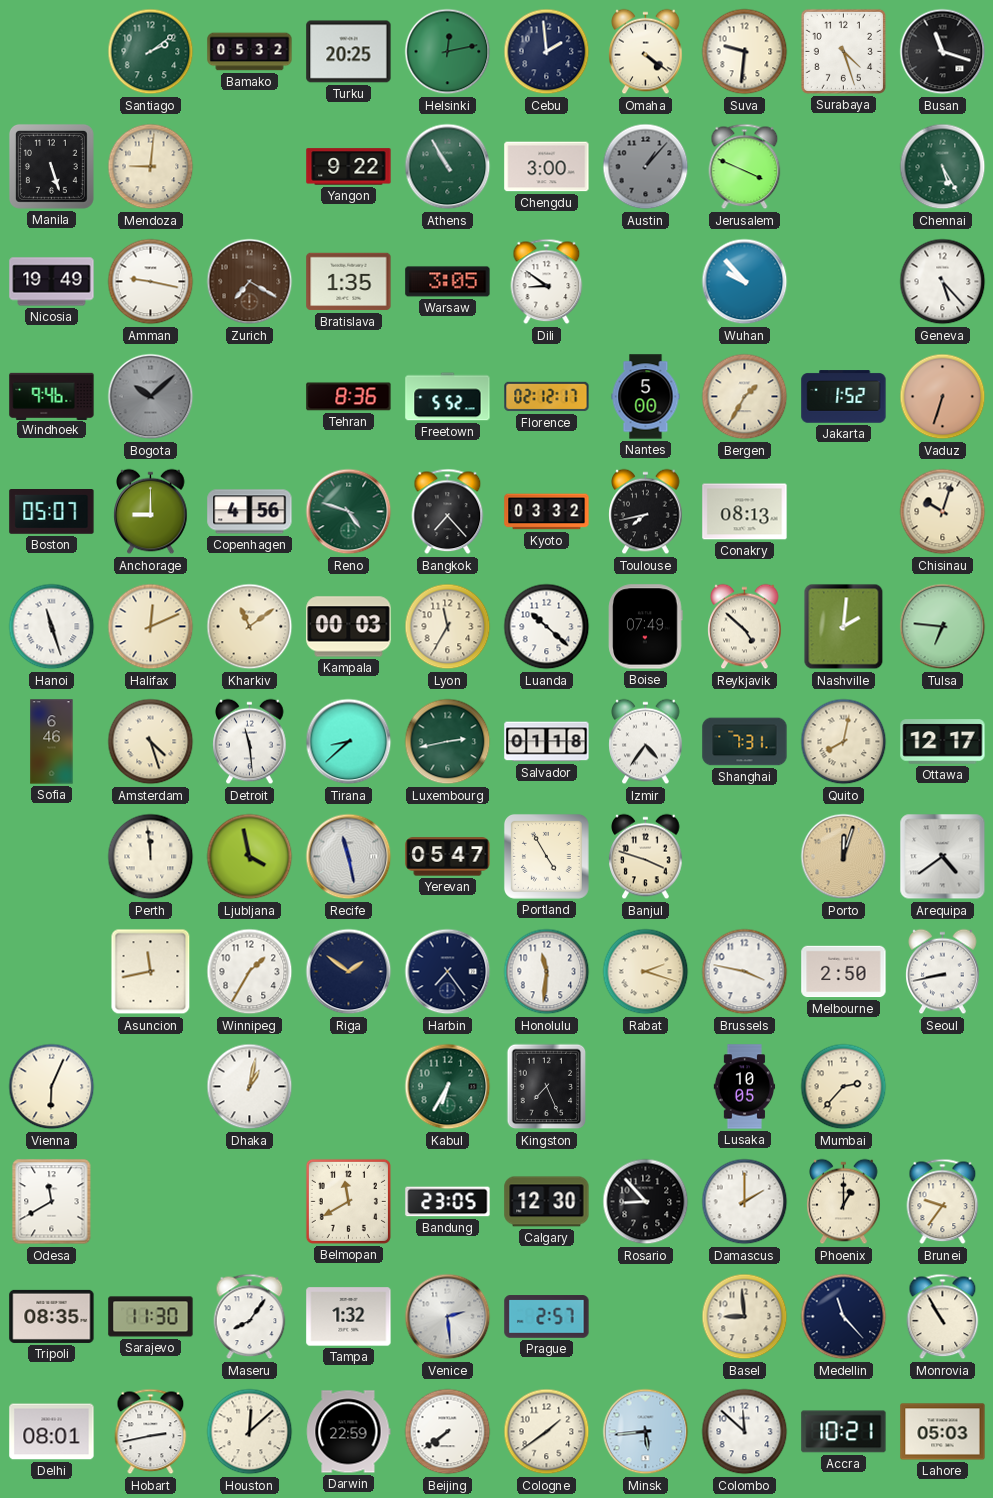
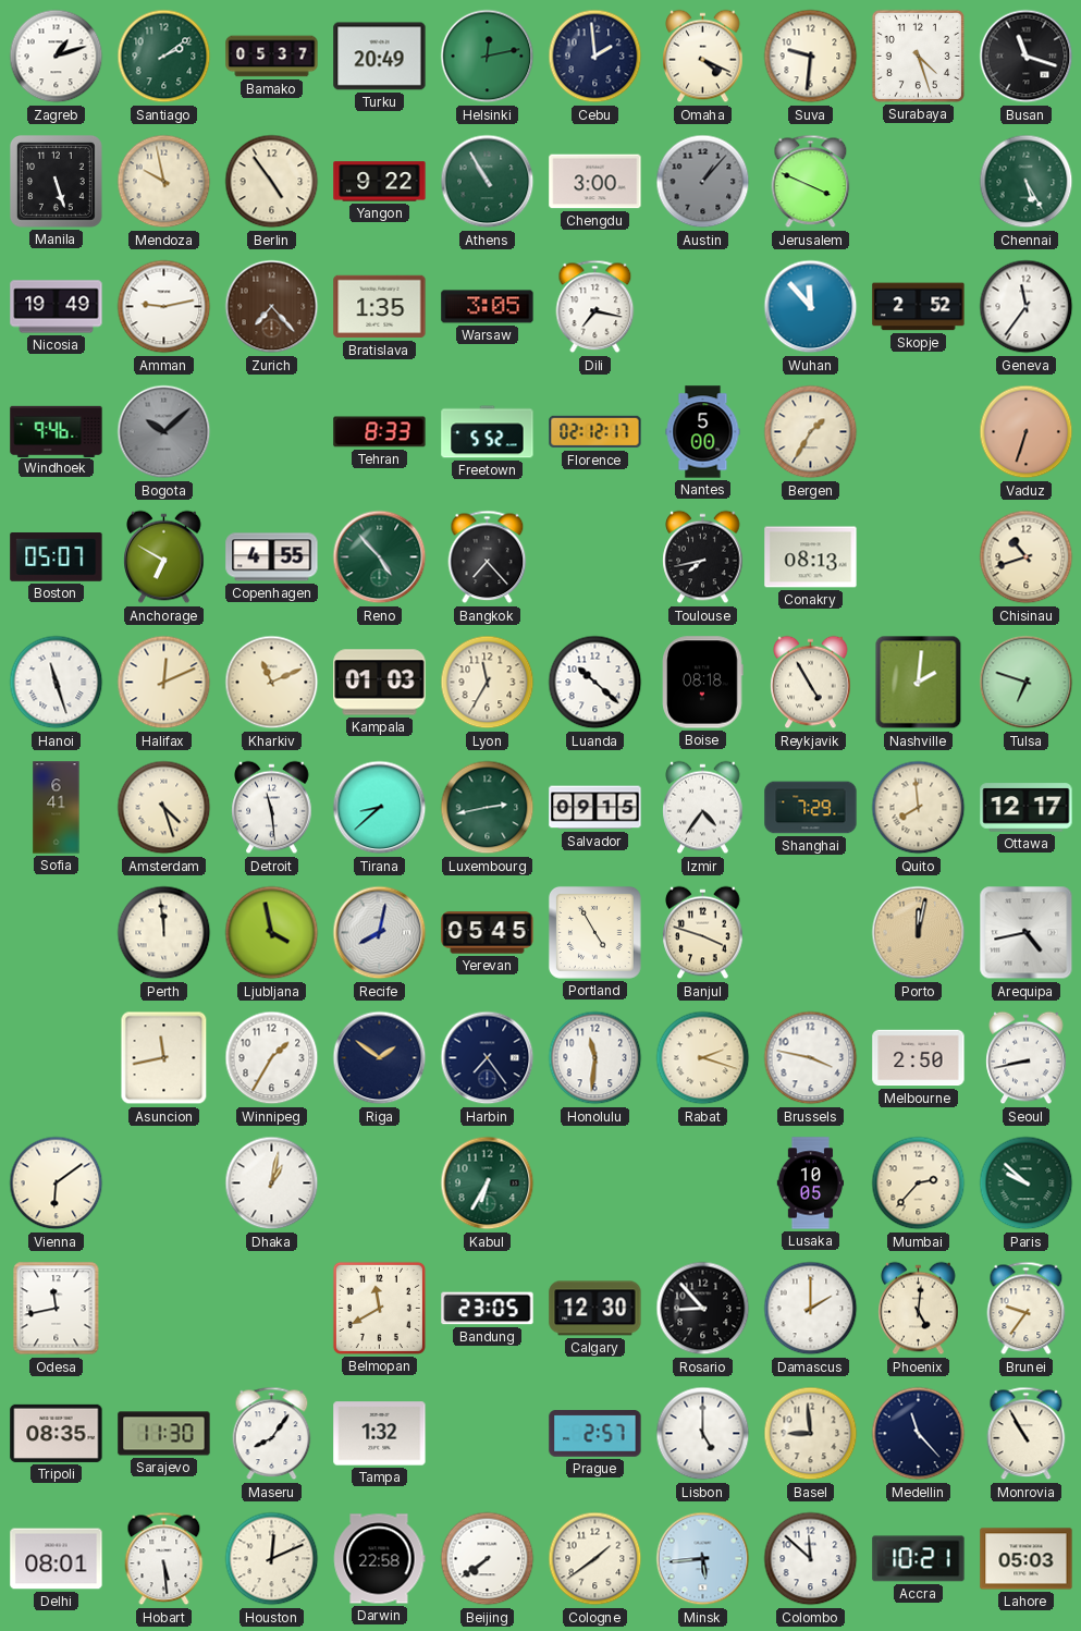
Zagreb: none -> 1:12
Bamako: 05:32 -> 05:37
Turku: 20:25 -> 20:49
Omaha: 4:21 -> 4:19
Mendoza: 9:01 -> 9:58
Berlin: none -> 4:54
Amman: 9:17 -> 9:13
Zurich: 7:20 -> 7:23
Dili: 8:51 -> 7:17
Wuhan: 9:53 -> 11:53
Skopje: none -> 2:52
Geneva: 5:23 -> 11:36
Tehran: 8:36 -> 8:33
Jakarta: 1:52 -> none
Anchorage: 9:00 -> 6:50
Copenhagen: 4:56 -> 4:55
Reno: 4:48 -> 4:53
Kyoto: 03:32 -> none
Chisinau: 10:03 -> 10:42
Kharkiv: 11:09 -> 11:11
Kampala: 00:03 -> 01:03
Boise: 07:49 -> 08:18
Reykjavik: 4:52 -> 4:55
Tulsa: 6:46 -> 6:48
Sofia: 6:46 -> 6:41
Salvador: 01:18 -> 09:15
Shanghai: 7:31 -> 7:29
Quito: 8:02 -> 7:59
Recife: 11:28 -> 8:02
Yerevan: 05:47 -> 05:45
Porto: 12:03 -> 12:02
Arequipa: 4:39 -> 4:43
Vienna: 6:04 -> 6:09
Kingston: 7:26 -> none
Paris: none -> 9:52
Odesa: 11:40 -> 11:43
Phoenix: 1:00 -> 5:01
Venice: 2:29 -> none
Lisbon: none -> 5:00
Hobart: 2:43 -> 5:29
Houston: 12:08 -> 12:11
Darwin: 22:59 -> 22:58
